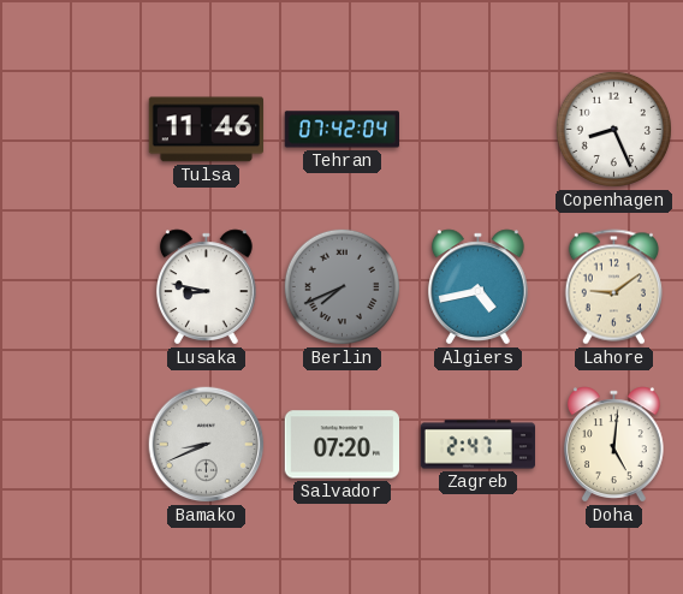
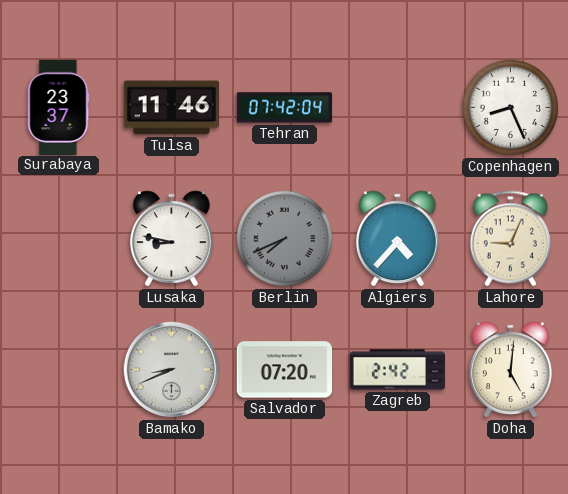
Surabaya: none -> 23:37
Algiers: 4:43 -> 4:37
Lahore: 9:09 -> 9:04
Zagreb: 2:47 -> 2:42
